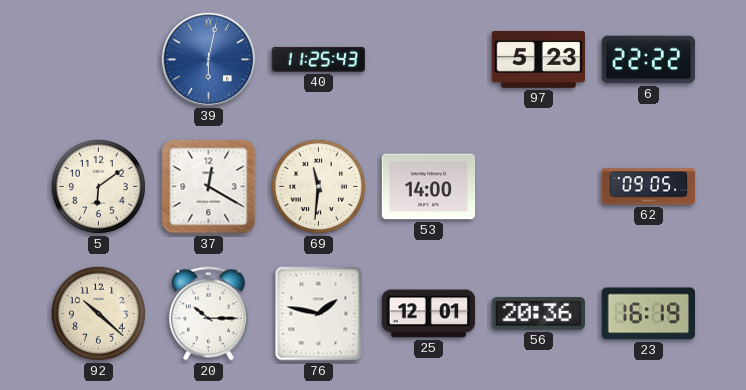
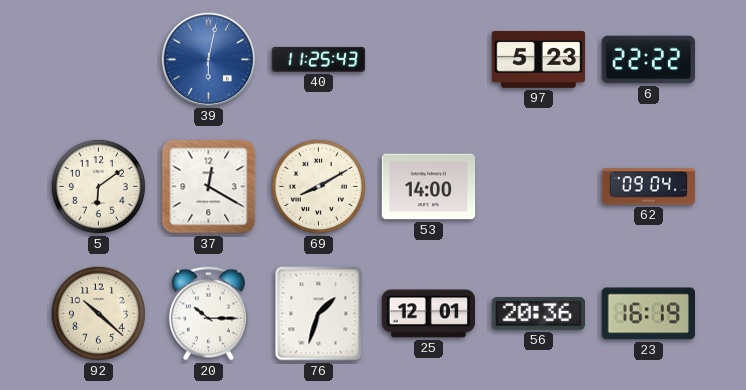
69: 11:31 -> 8:10
62: 09:05 -> 09:04
76: 1:47 -> 1:33
